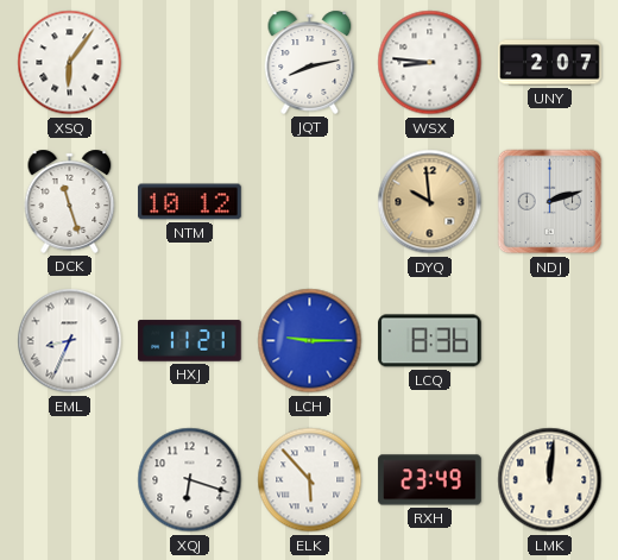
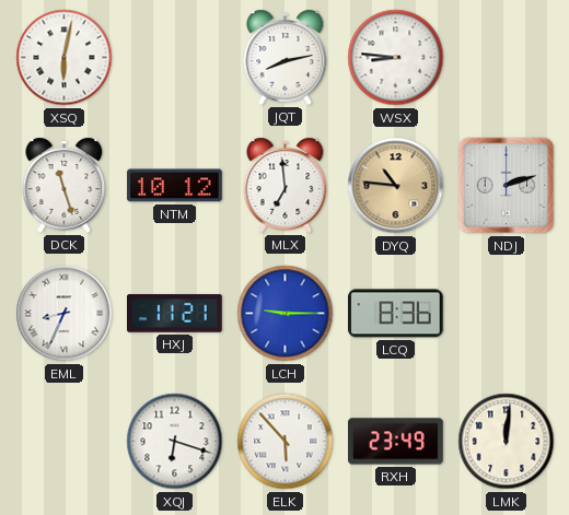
XSQ: 6:06 -> 6:02
UNY: 2:07 -> none
MLX: none -> 6:59
DYQ: 9:59 -> 10:46
